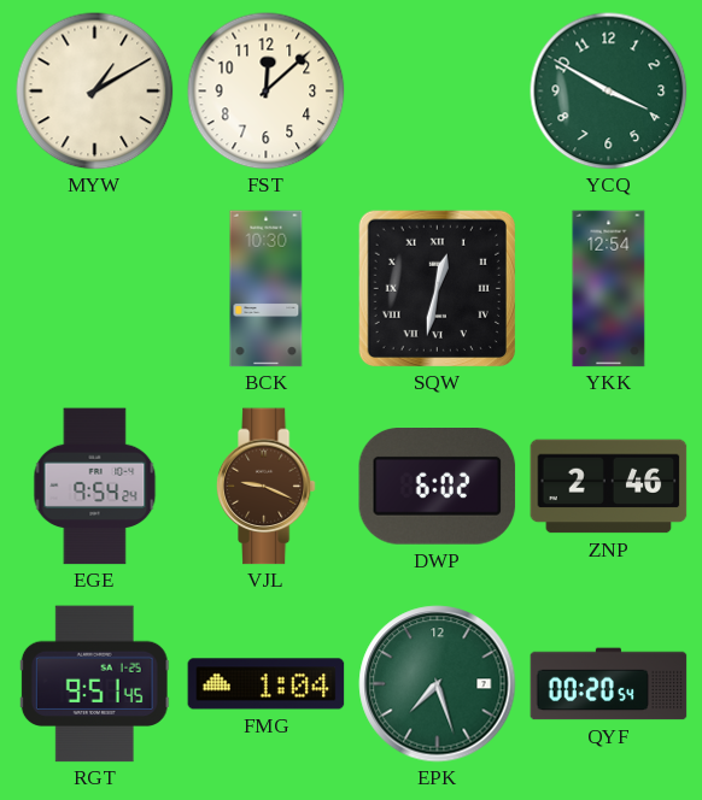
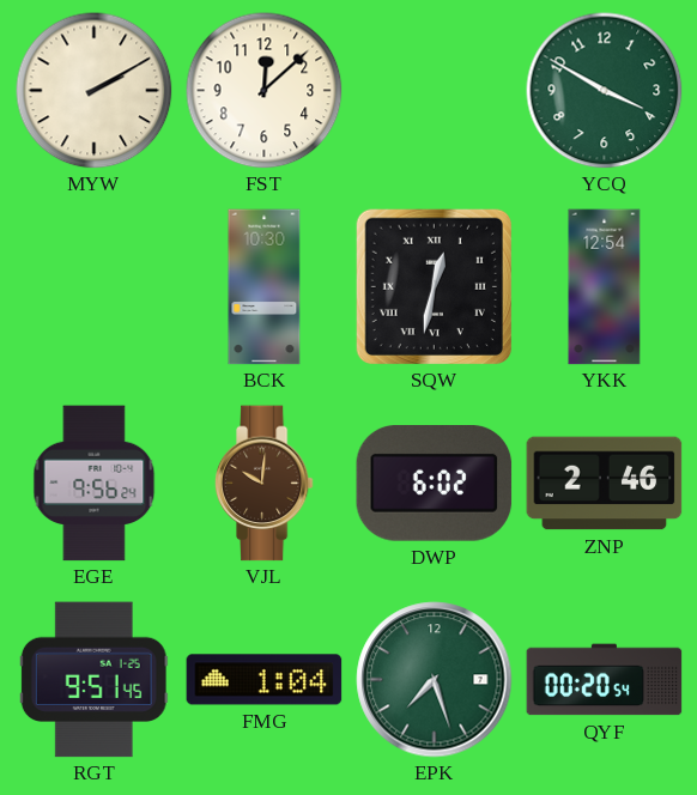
MYW: 1:10 -> 2:10
EGE: 9:54 -> 9:56
VJL: 9:19 -> 10:01
